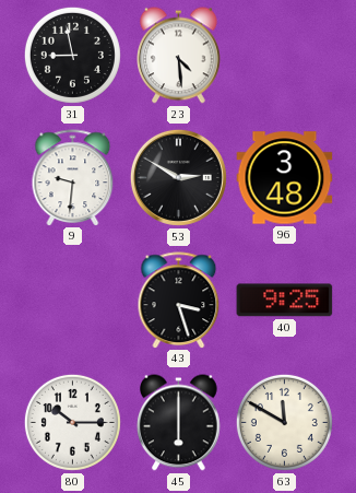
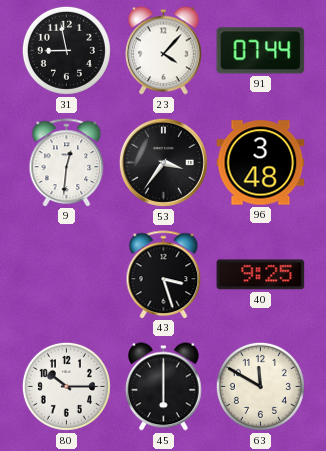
23: 4:29 -> 4:07
91: none -> 07:44
9: 9:31 -> 12:31
53: 2:50 -> 3:36
